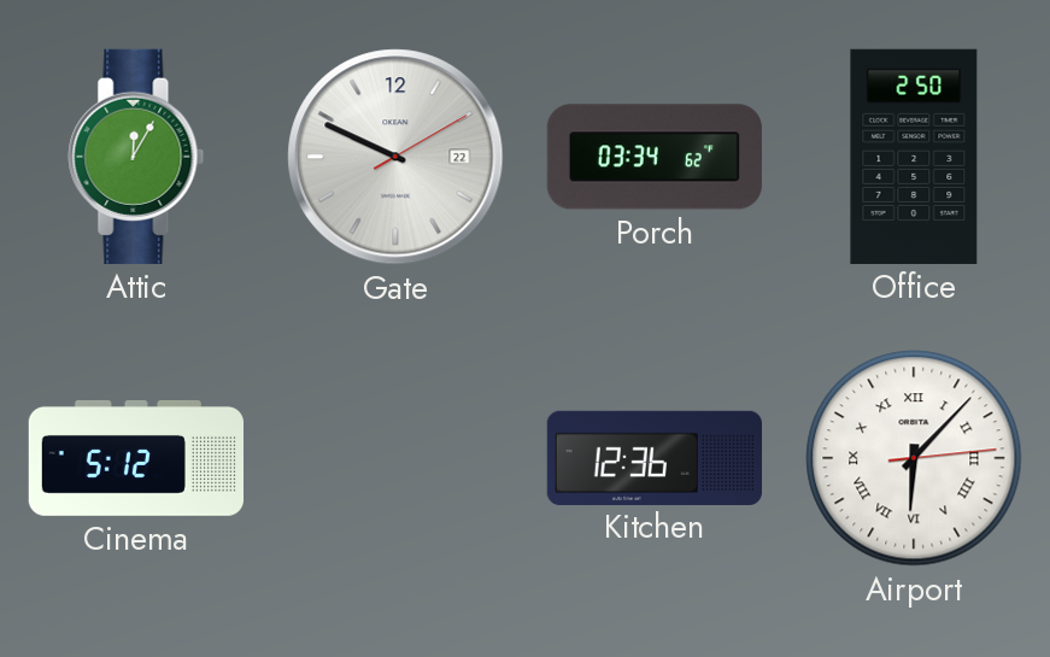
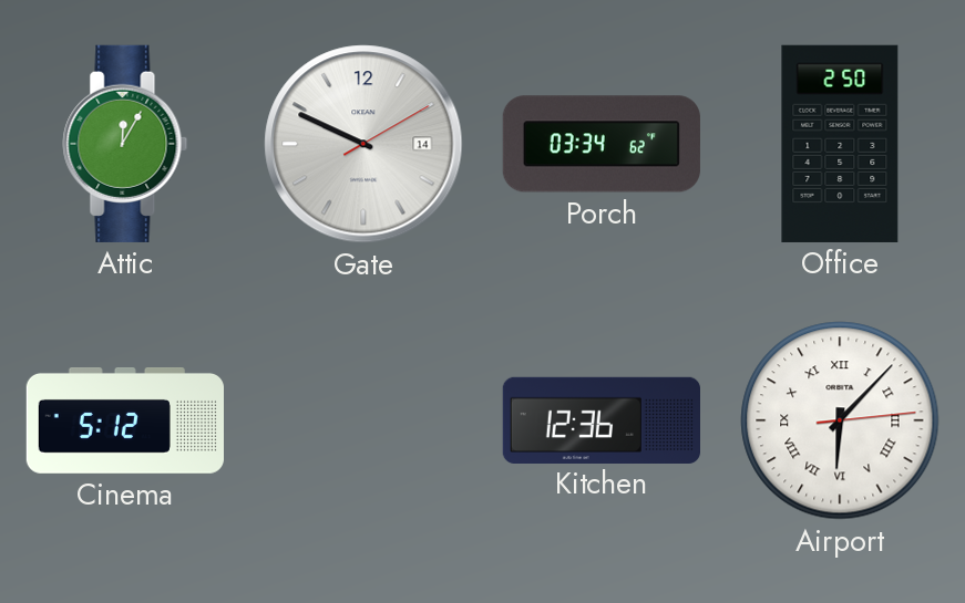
Gate date: 22 -> 14
